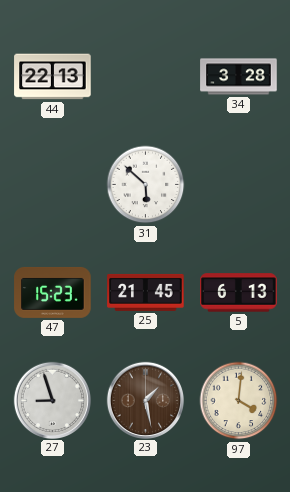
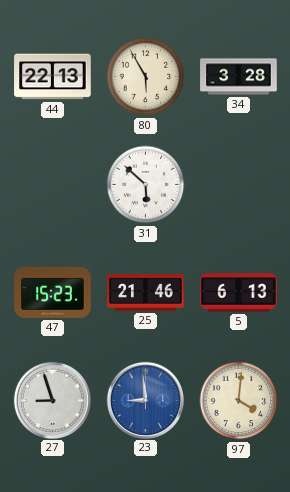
80: none -> 5:55
25: 21:45 -> 21:46
23: 1:28 -> 8:59
23 dial: brown -> blue
